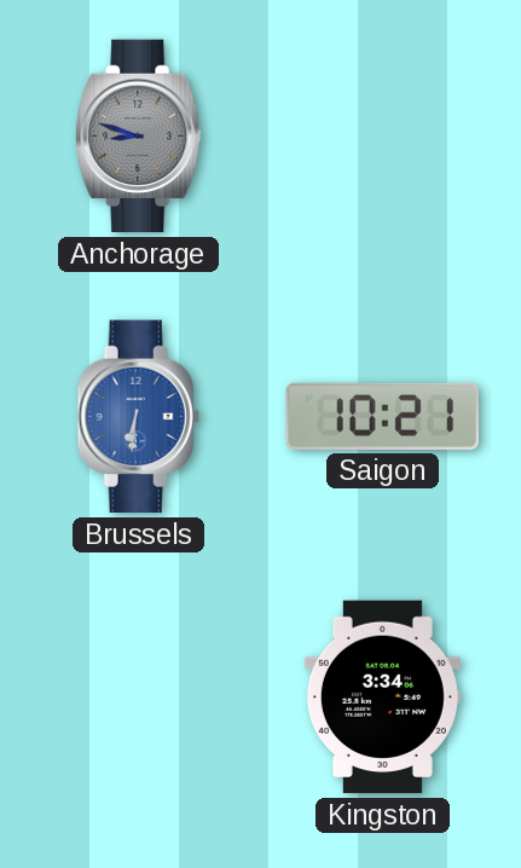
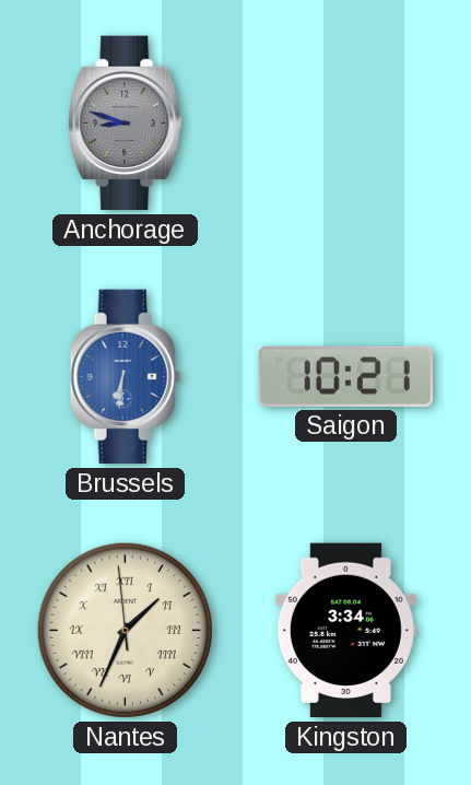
Nantes: none -> 1:33
